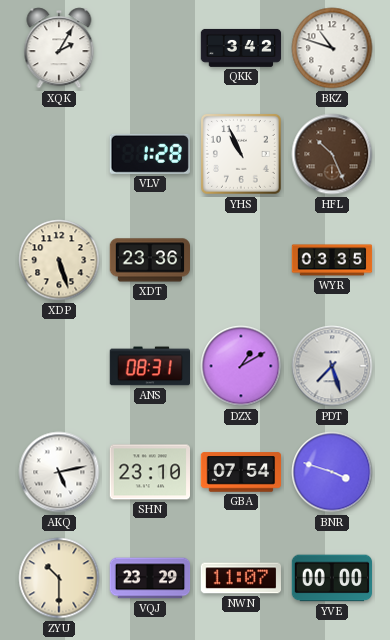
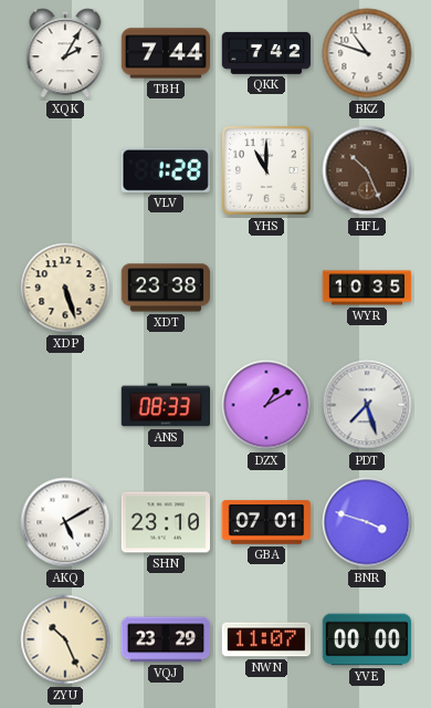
TBH: none -> 7:44
QKK: 3:42 -> 7:42
YHS: 10:56 -> 11:00
XDT: 23:36 -> 23:38
WYR: 03:35 -> 10:35
ANS: 08:31 -> 08:33
AKQ: 5:13 -> 5:10
GBA: 07:54 -> 07:01
ZYU: 10:30 -> 10:26
